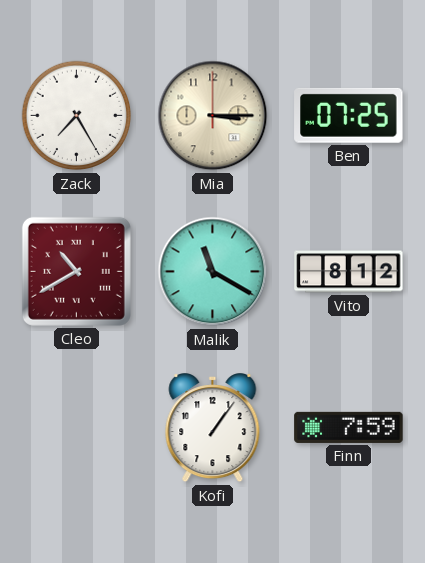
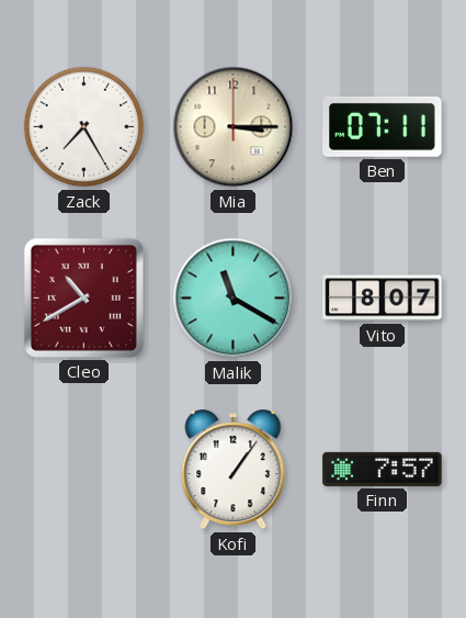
Ben: 07:25 -> 07:11
Vito: 8:12 -> 8:07
Finn: 7:59 -> 7:57
